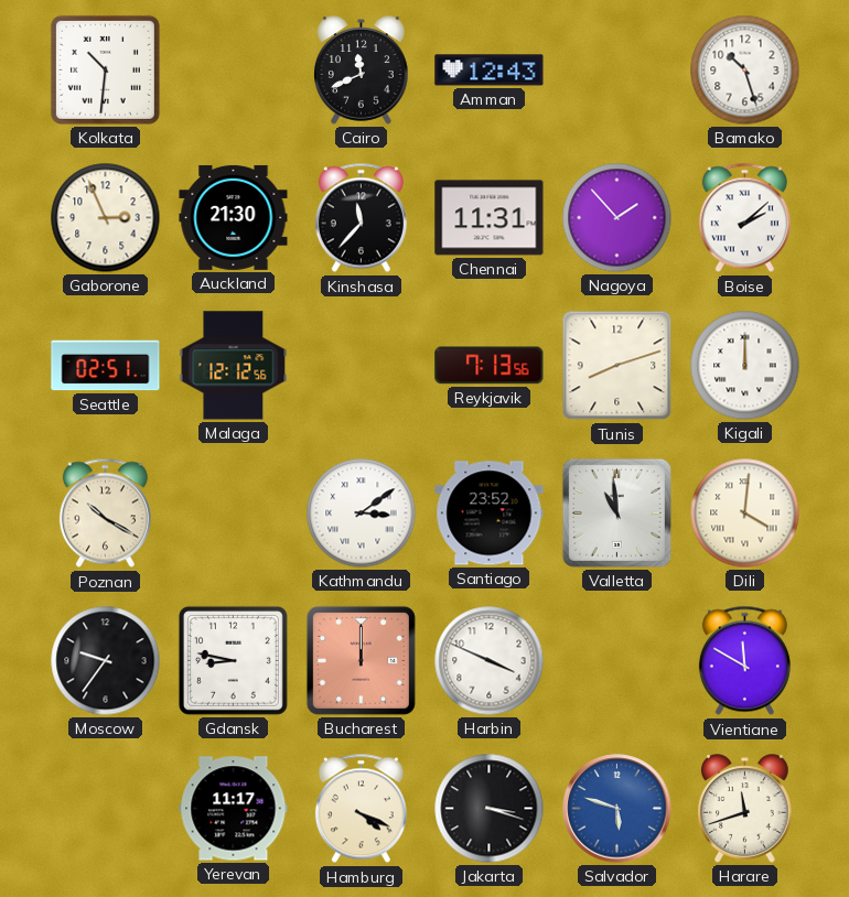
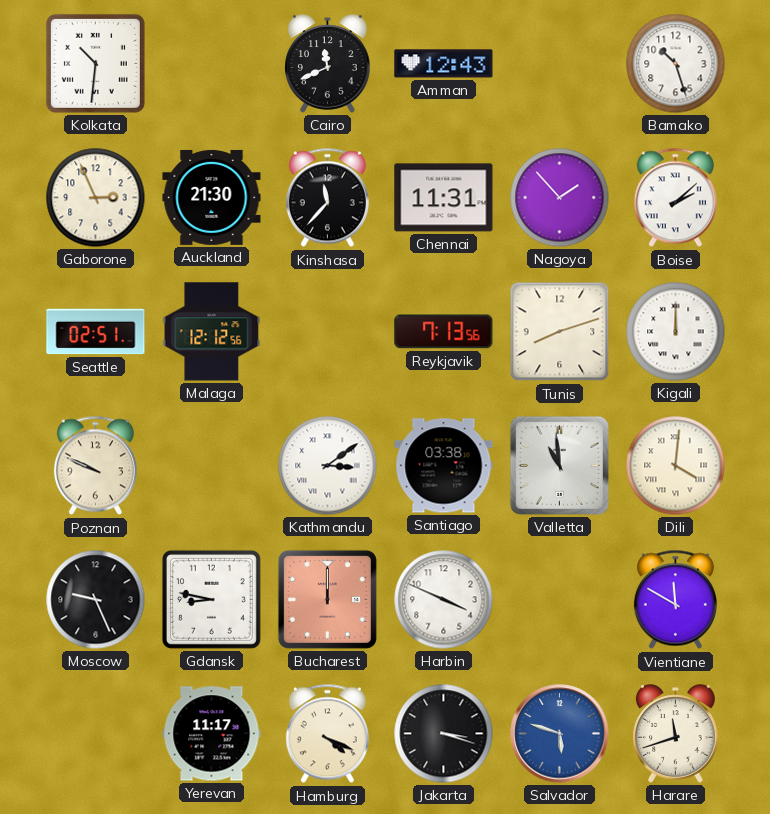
Poznan: 10:20 -> 9:49
Santiago: 23:52 -> 03:38
Moscow: 9:36 -> 9:26
